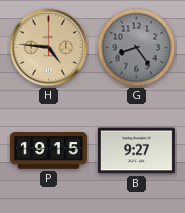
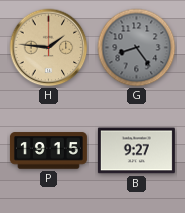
H: 4:46 -> 1:46
